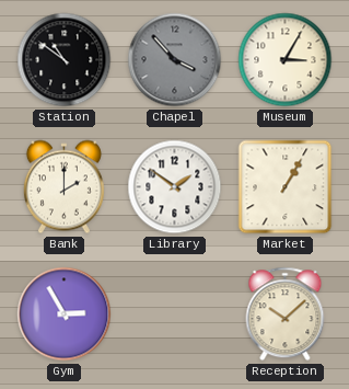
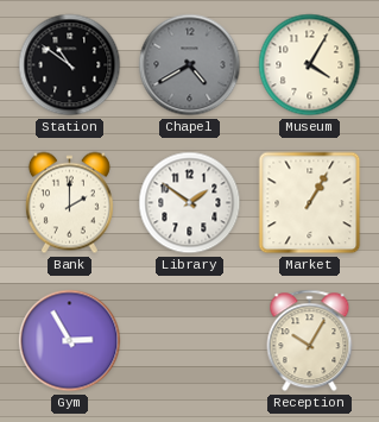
Chapel: 3:53 -> 4:40
Museum: 3:05 -> 4:05
Reception: 10:08 -> 10:05
